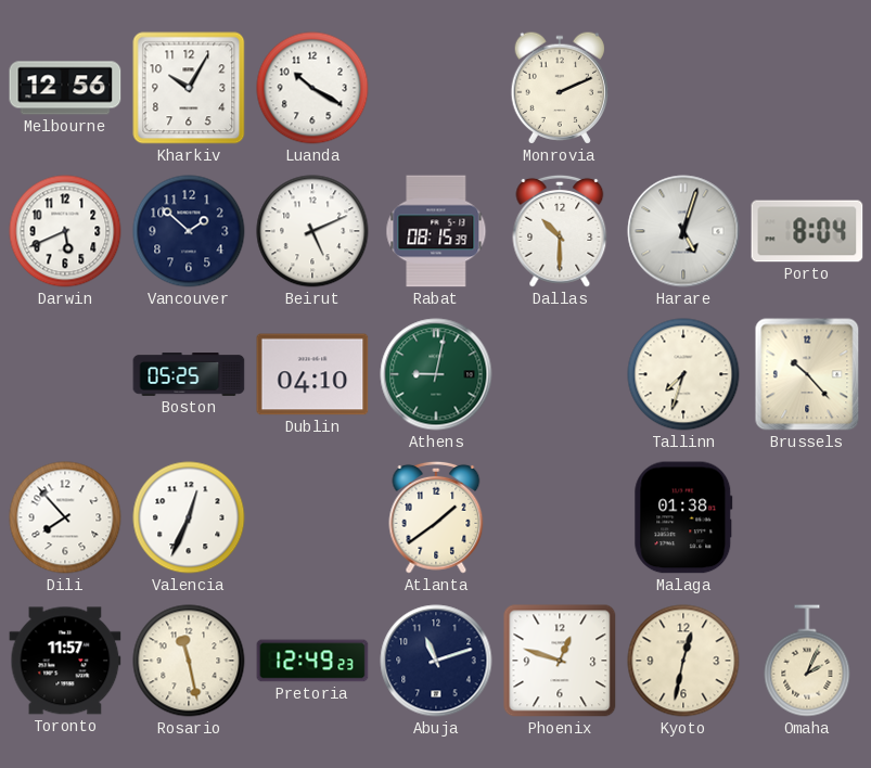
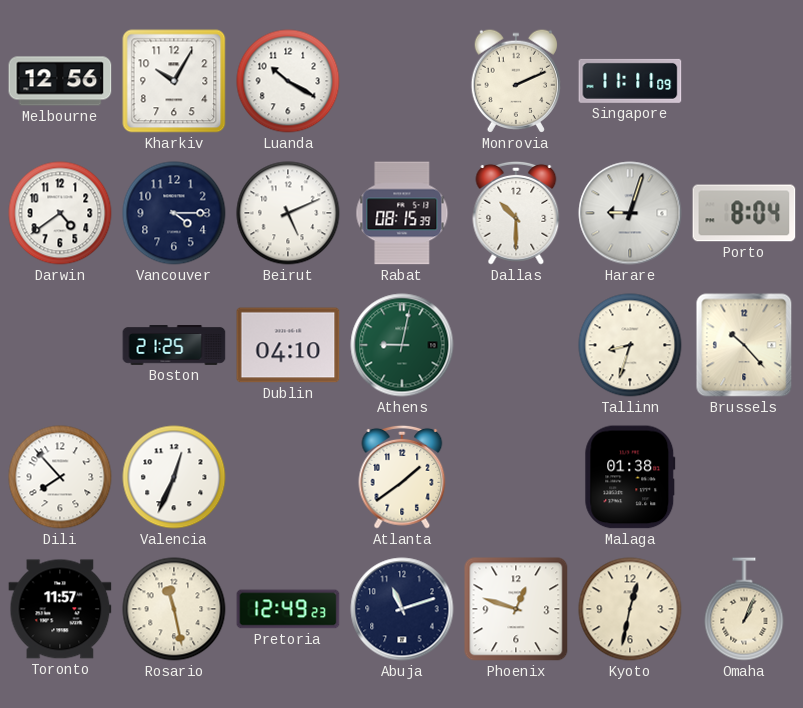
Singapore: none -> 11:11
Darwin: 5:41 -> 4:39
Vancouver: 1:52 -> 4:15
Harare: 5:03 -> 9:03
Boston: 05:25 -> 21:25
Tallinn: 7:33 -> 8:33
Omaha: 2:04 -> 1:04
